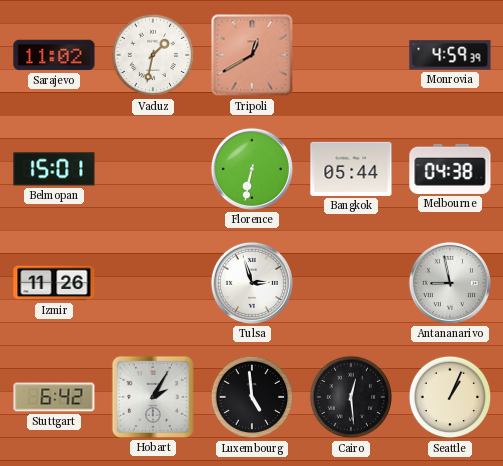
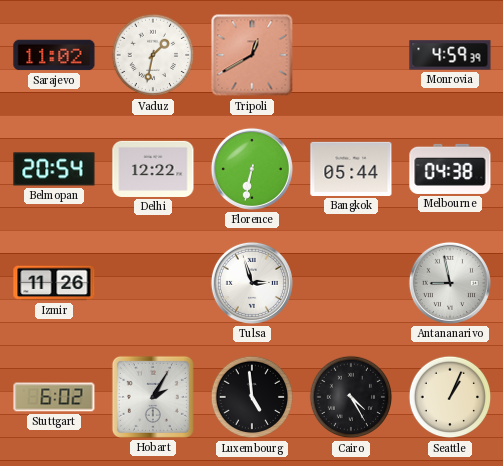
Belmopan: 15:01 -> 20:54
Delhi: none -> 12:22
Stuttgart: 6:42 -> 6:02
Cairo: 12:29 -> 4:25
